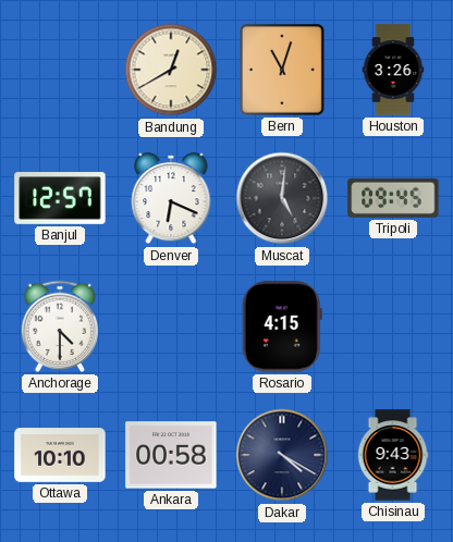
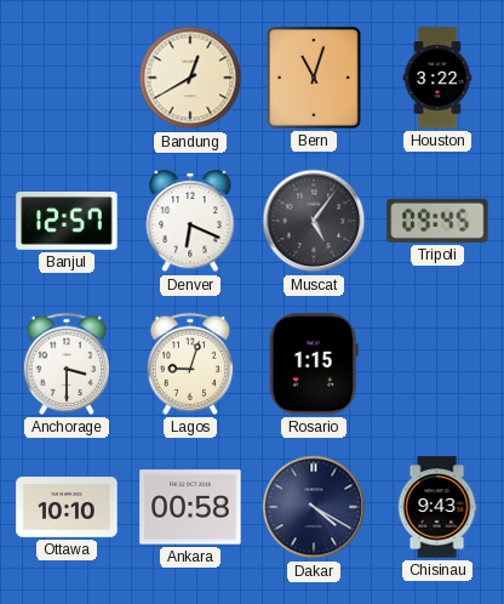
Houston: 3:26 -> 3:22
Muscat: 5:01 -> 5:06
Anchorage: 4:30 -> 3:30
Lagos: none -> 9:03
Rosario: 4:15 -> 1:15
